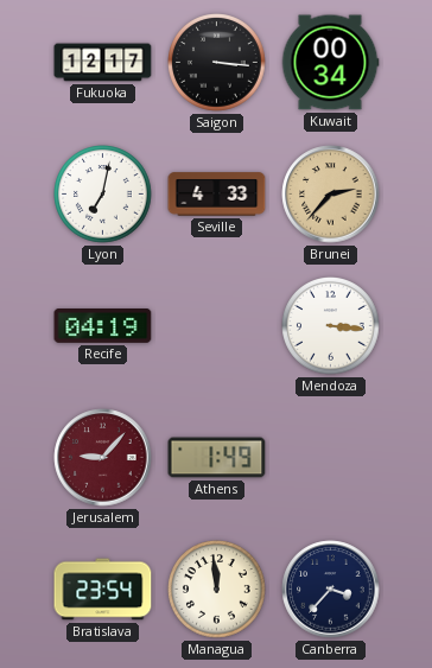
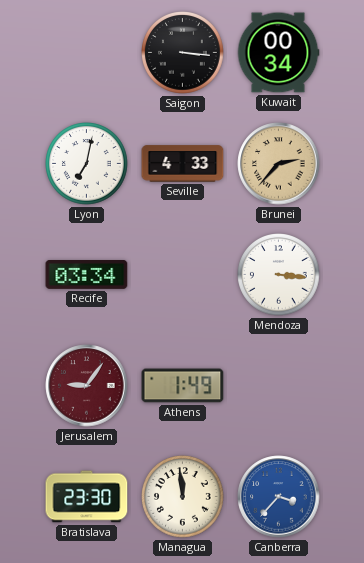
Fukuoka: 12:17 -> none
Recife: 04:19 -> 03:34
Jerusalem: 9:07 -> 9:06
Bratislava: 23:54 -> 23:30
Canberra dial: navy -> blue
